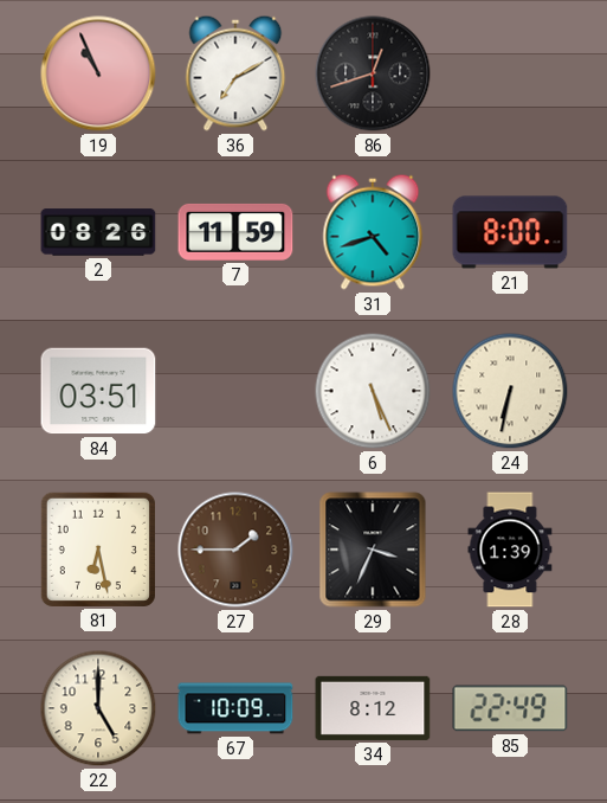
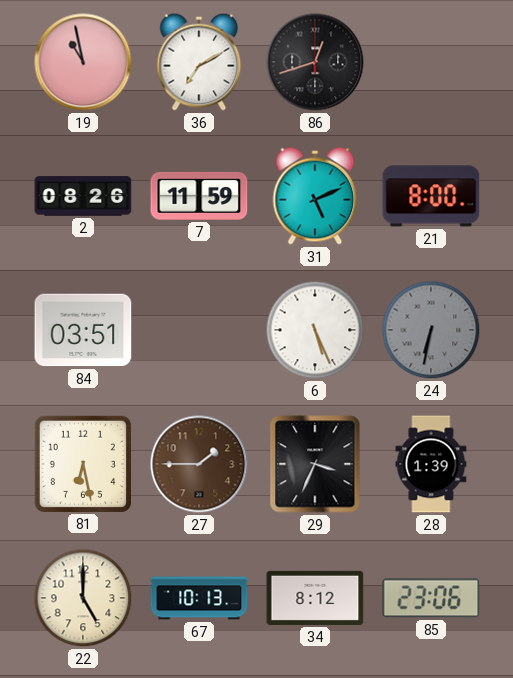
19: 10:56 -> 10:58
31: 4:42 -> 5:11
24 dial: cream -> grey
67: 10:09 -> 10:13
85: 22:49 -> 23:06
